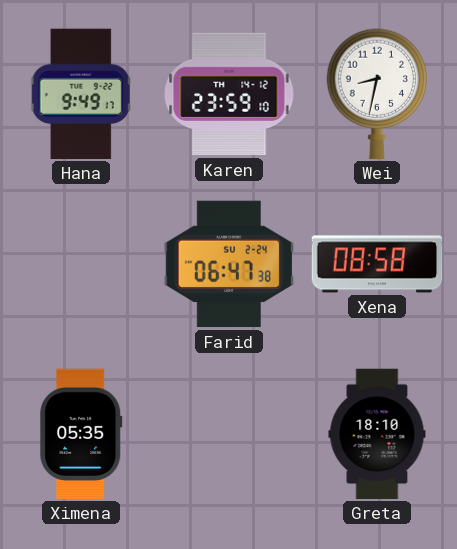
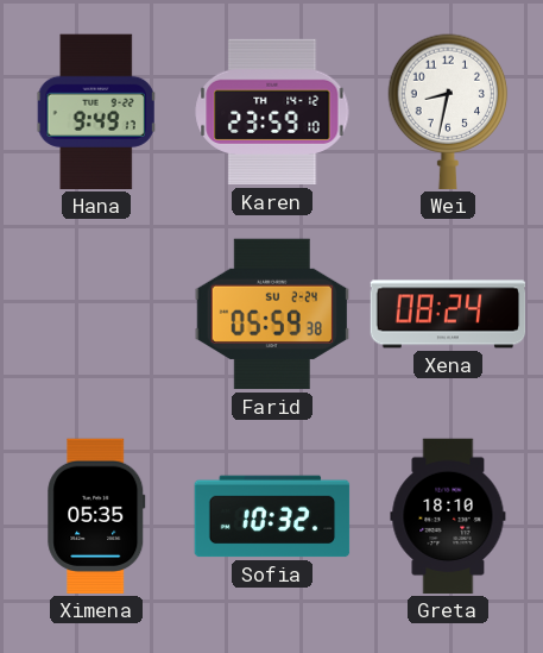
Farid: 06:47 -> 05:59
Xena: 08:58 -> 08:24
Sofia: none -> 10:32
